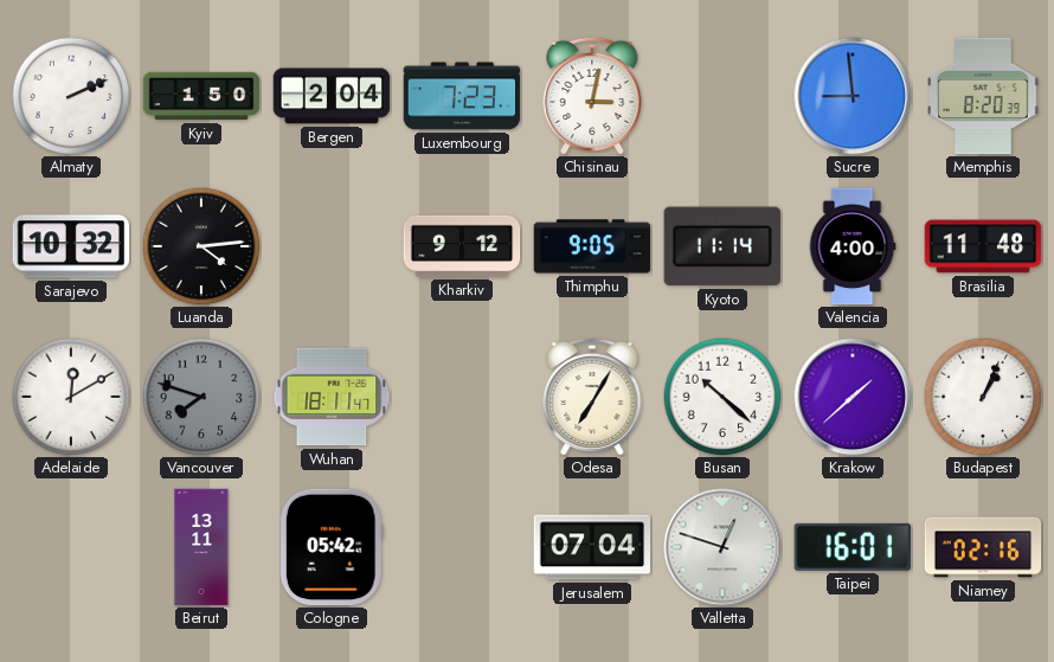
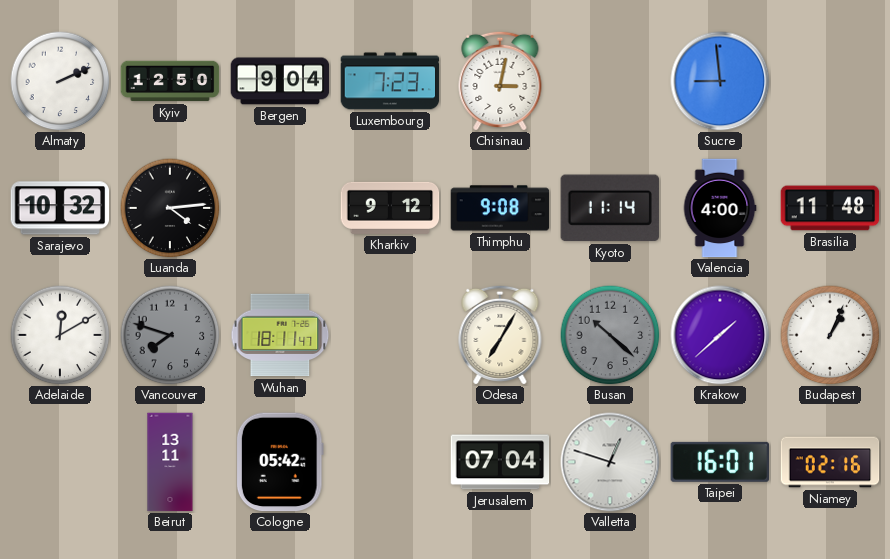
Kyiv: 1:50 -> 12:50
Bergen: 2:04 -> 9:04
Memphis: 8:20 -> none
Thimphu: 9:05 -> 9:08
Busan dial: white -> grey
